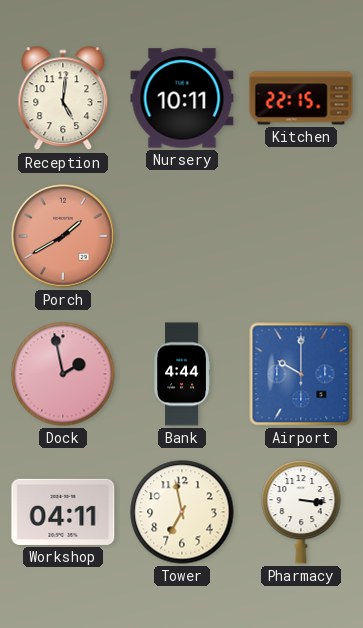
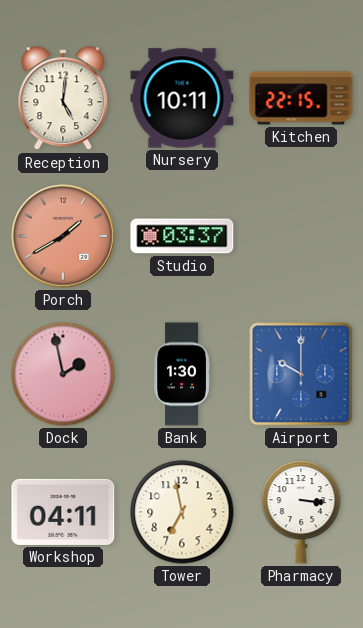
Studio: none -> 03:37
Bank: 4:44 -> 1:30
